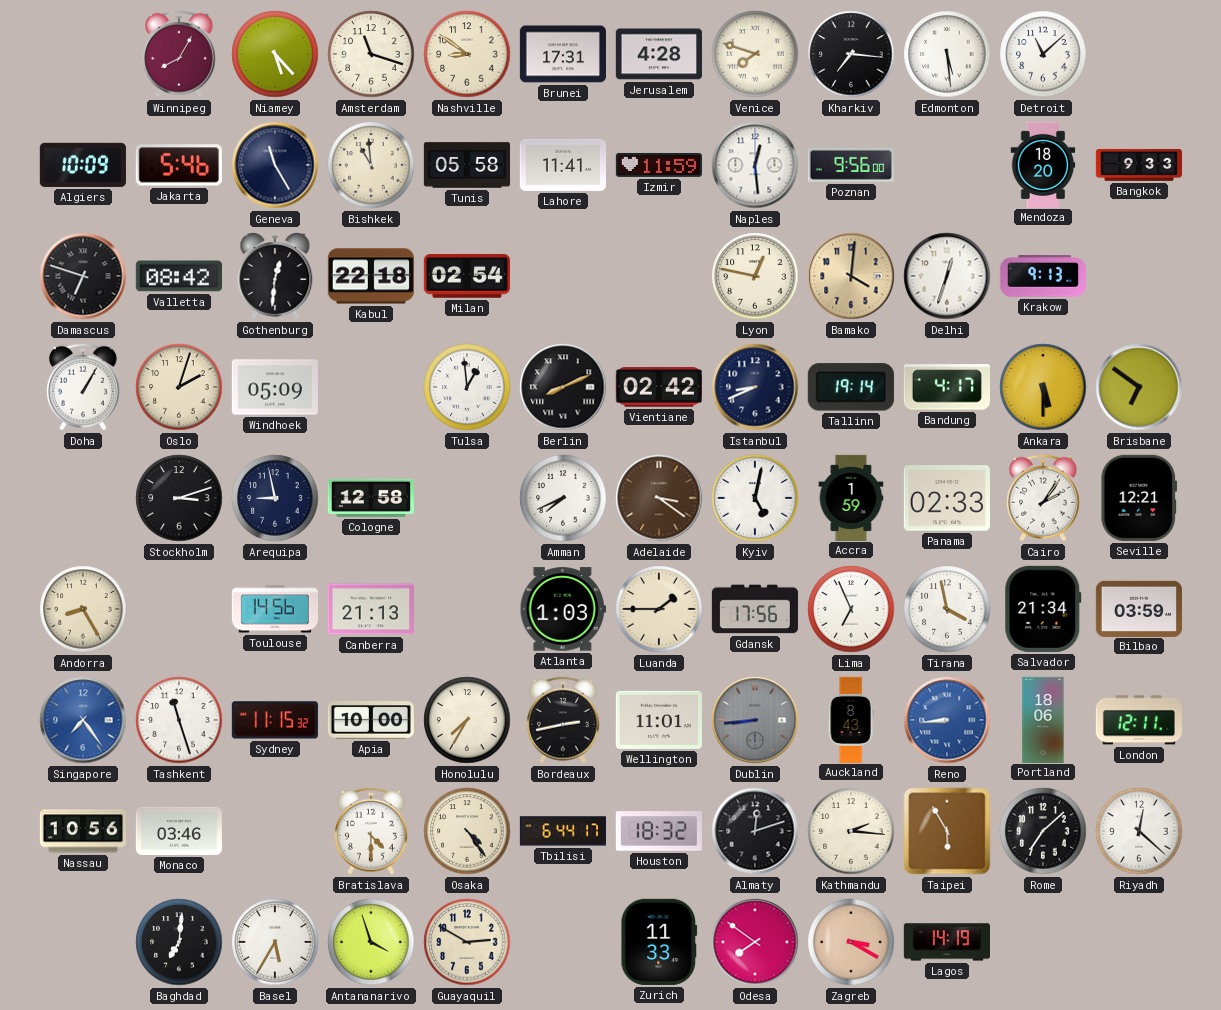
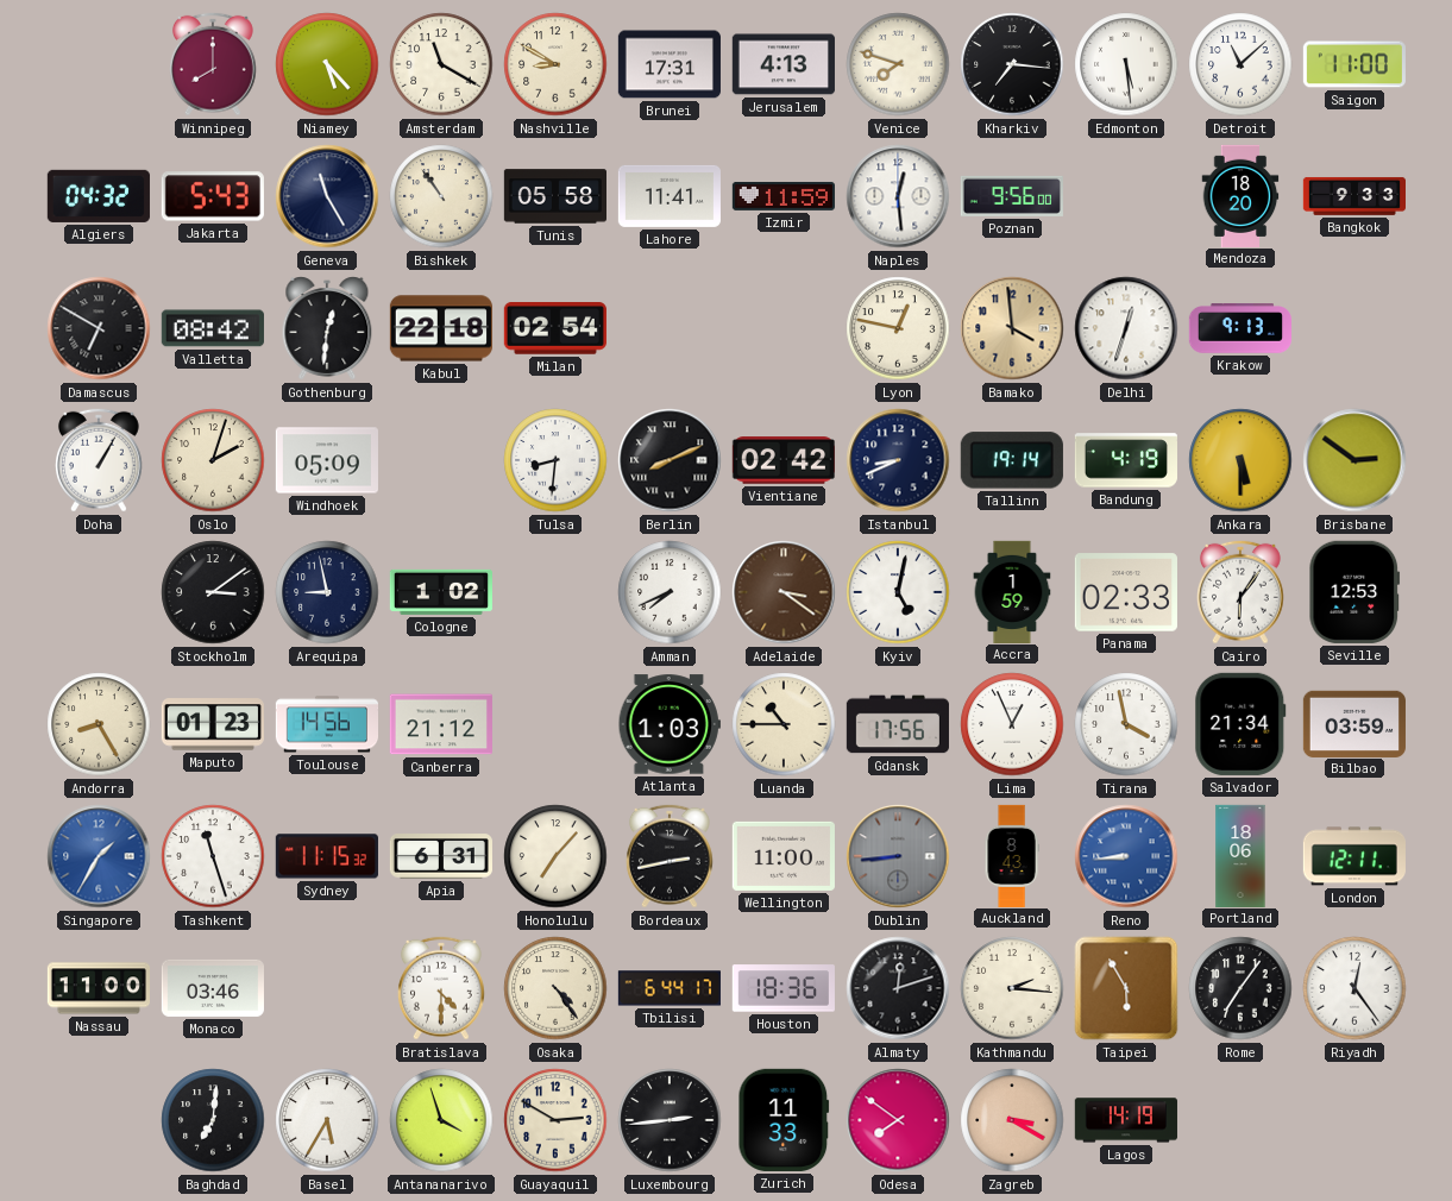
Winnipeg: 8:05 -> 8:00
Amsterdam: 11:18 -> 11:20
Nashville: 8:51 -> 8:50
Jerusalem: 4:28 -> 4:13
Saigon: none -> 11:00
Algiers: 10:09 -> 04:32
Jakarta: 5:46 -> 5:43
Bishkek: 10:59 -> 10:54
Damascus: 6:48 -> 6:50
Bamako: 4:01 -> 3:59
Tulsa: 12:59 -> 8:31
Bandung: 4:17 -> 4:19
Brisbane: 6:51 -> 2:51
Stockholm: 3:12 -> 3:09
Cologne: 12:58 -> 1:02
Cairo: 2:06 -> 6:06
Seville: 12:21 -> 12:53
Maputo: none -> 01:23
Canberra: 21:13 -> 21:12
Luanda: 1:45 -> 10:45
Lima: 6:56 -> 12:56
Singapore: 7:24 -> 1:35
Apia: 10:00 -> 6:31
Honolulu: 7:35 -> 7:07
Wellington: 11:01 -> 11:00
Nassau: 10:56 -> 11:00
Houston: 18:32 -> 18:36
Rome: 7:08 -> 7:06
Riyadh: 12:22 -> 12:24
Luxembourg: none -> 2:44
